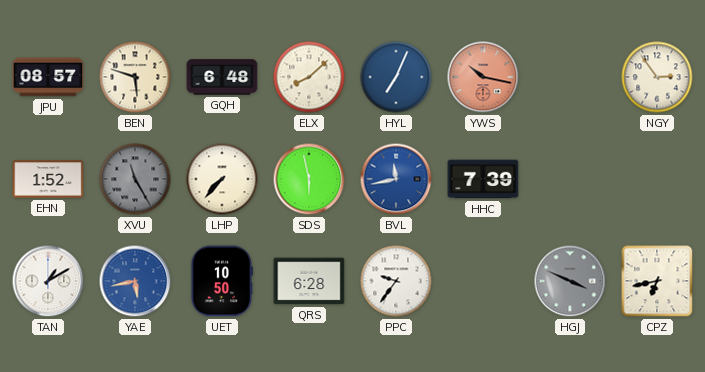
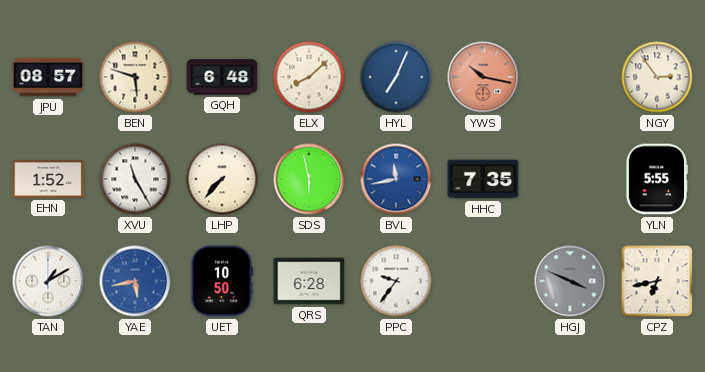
XVU dial: grey -> white
HHC: 7:39 -> 7:35
YLN: none -> 5:55
